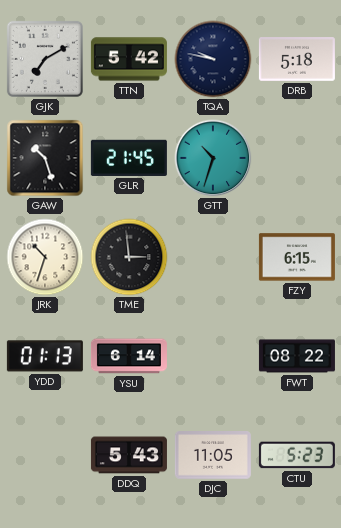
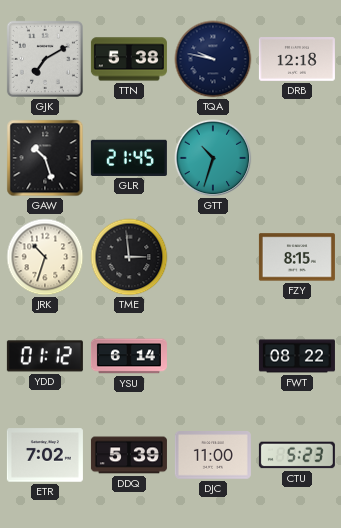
TTN: 5:42 -> 5:38
DRB: 5:18 -> 12:18
FZY: 6:15 -> 8:15
YDD: 01:13 -> 01:12
ETR: none -> 7:02
DDQ: 5:43 -> 5:39
DJC: 11:05 -> 11:00
